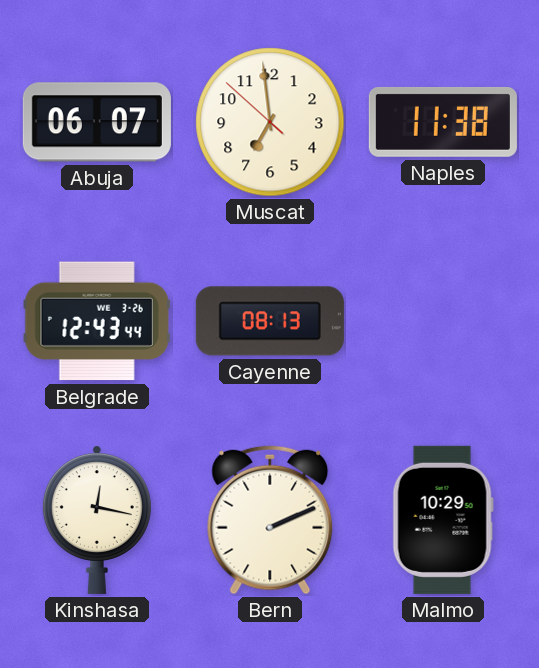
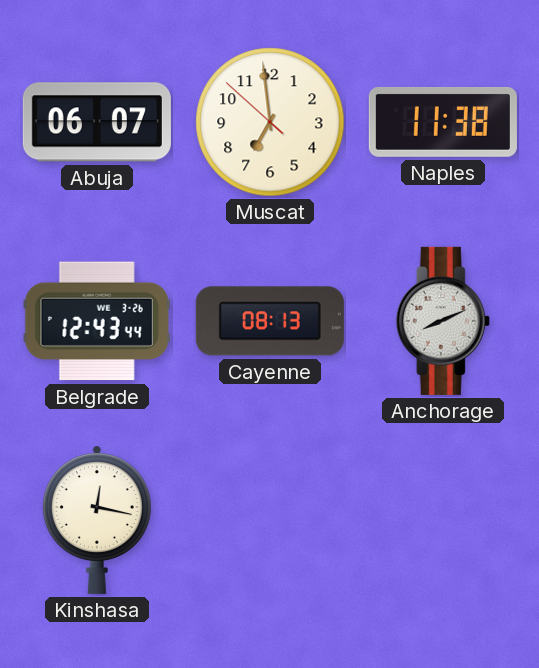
Anchorage: none -> 8:11
Bern: 2:11 -> none
Malmo: 10:29 -> none
